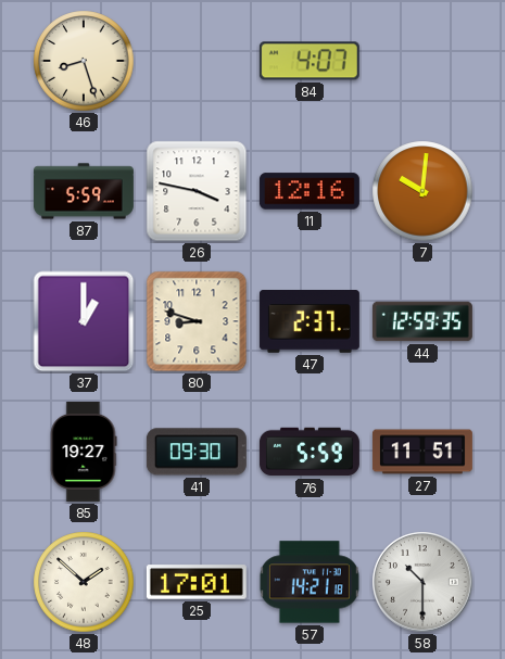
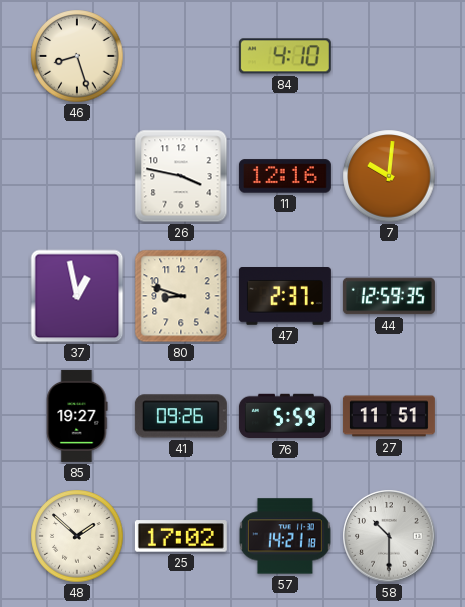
84: 4:07 -> 4:10
87: 5:59 -> none
37: 1:00 -> 12:58
41: 09:30 -> 09:26
25: 17:01 -> 17:02
